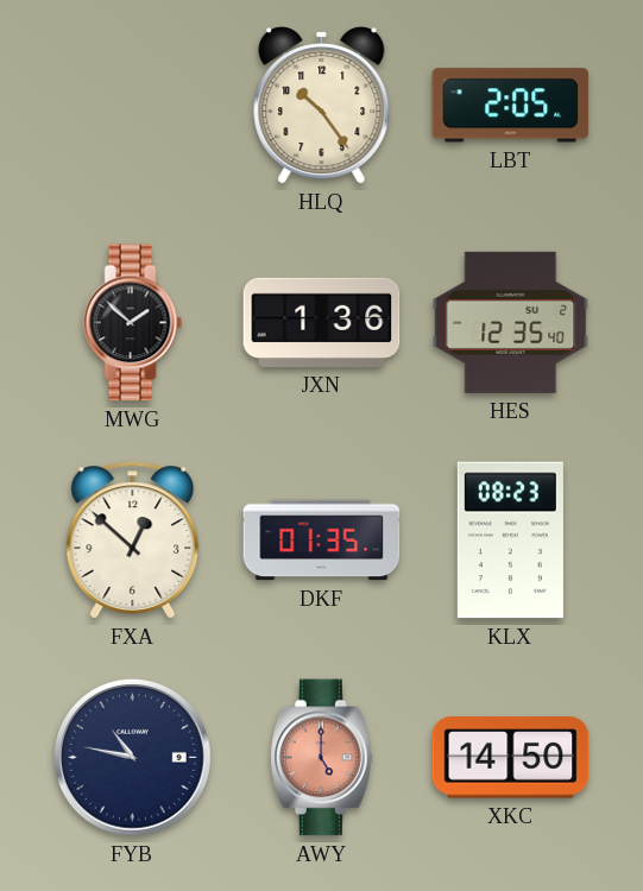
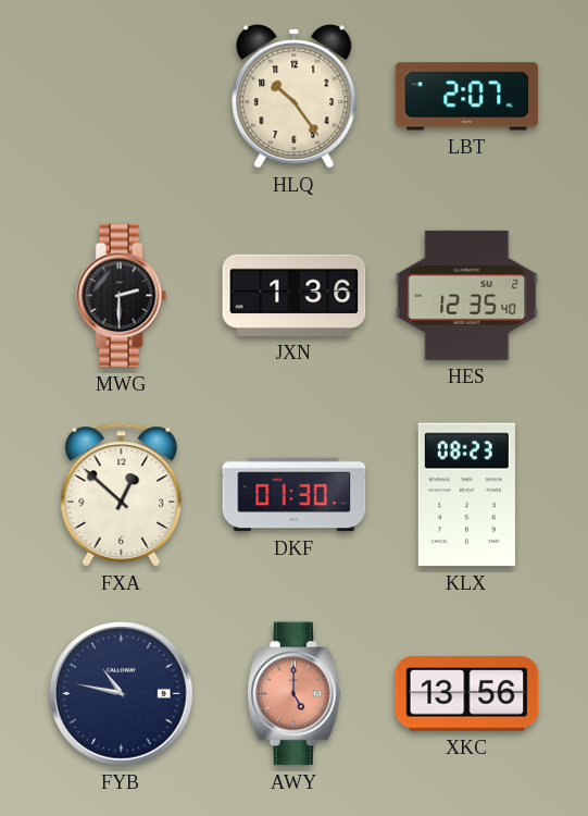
LBT: 2:05 -> 2:07
MWG: 1:52 -> 2:30
DKF: 01:35 -> 01:30
XKC: 14:50 -> 13:56
